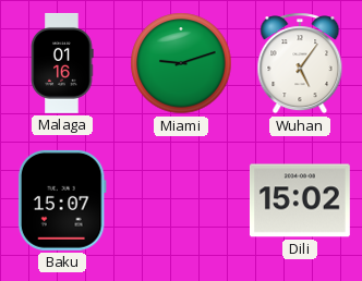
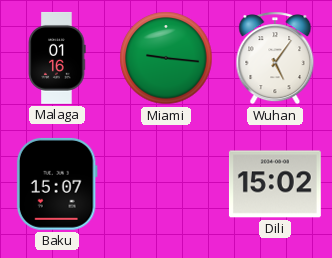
Miami: 9:12 -> 9:16
